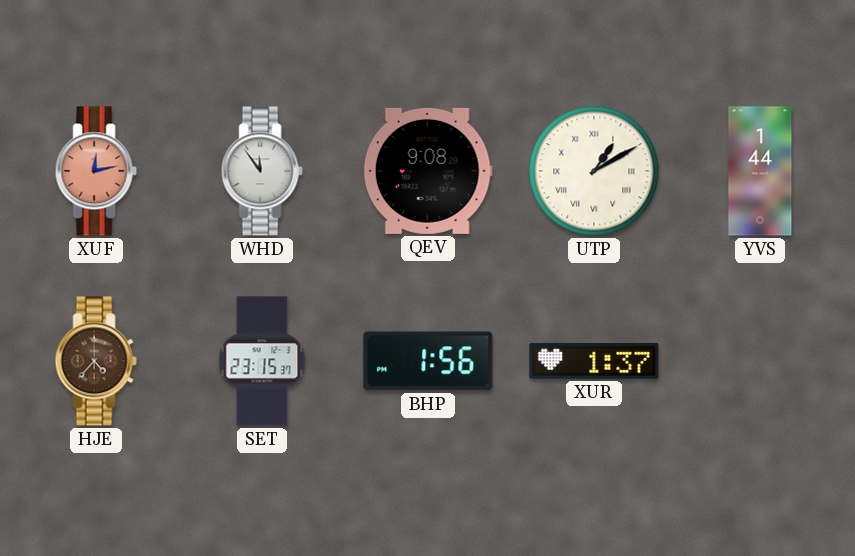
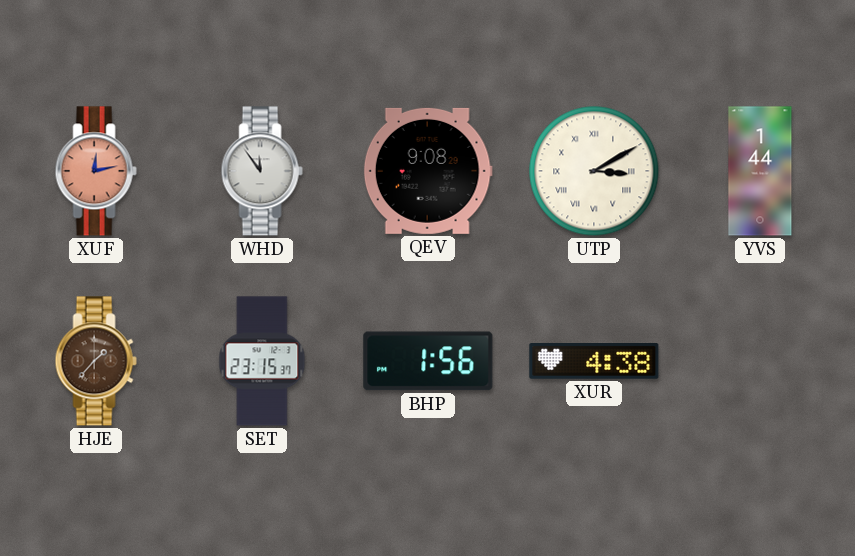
UTP: 1:10 -> 3:10
HJE: 4:37 -> 1:37
XUR: 1:37 -> 4:38
